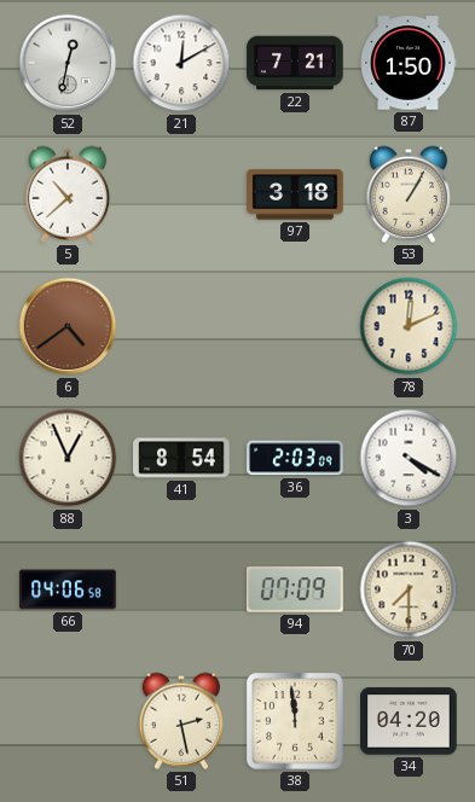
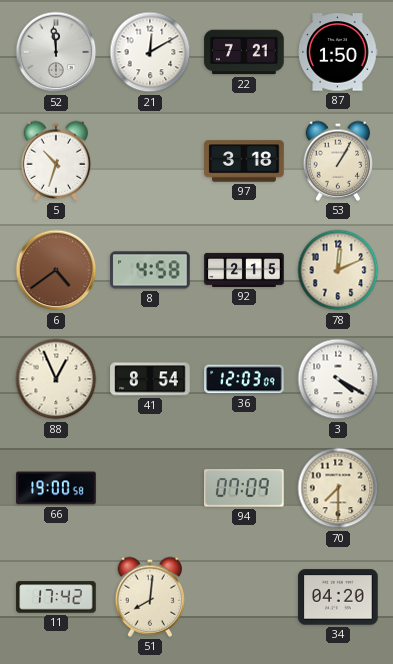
52: 12:32 -> 11:59
5: 10:38 -> 10:33
8: none -> 4:58
92: none -> 2:15
36: 2:03 -> 12:03
66: 04:06 -> 19:00
11: none -> 17:42
51: 2:28 -> 8:01
38: 11:59 -> none
